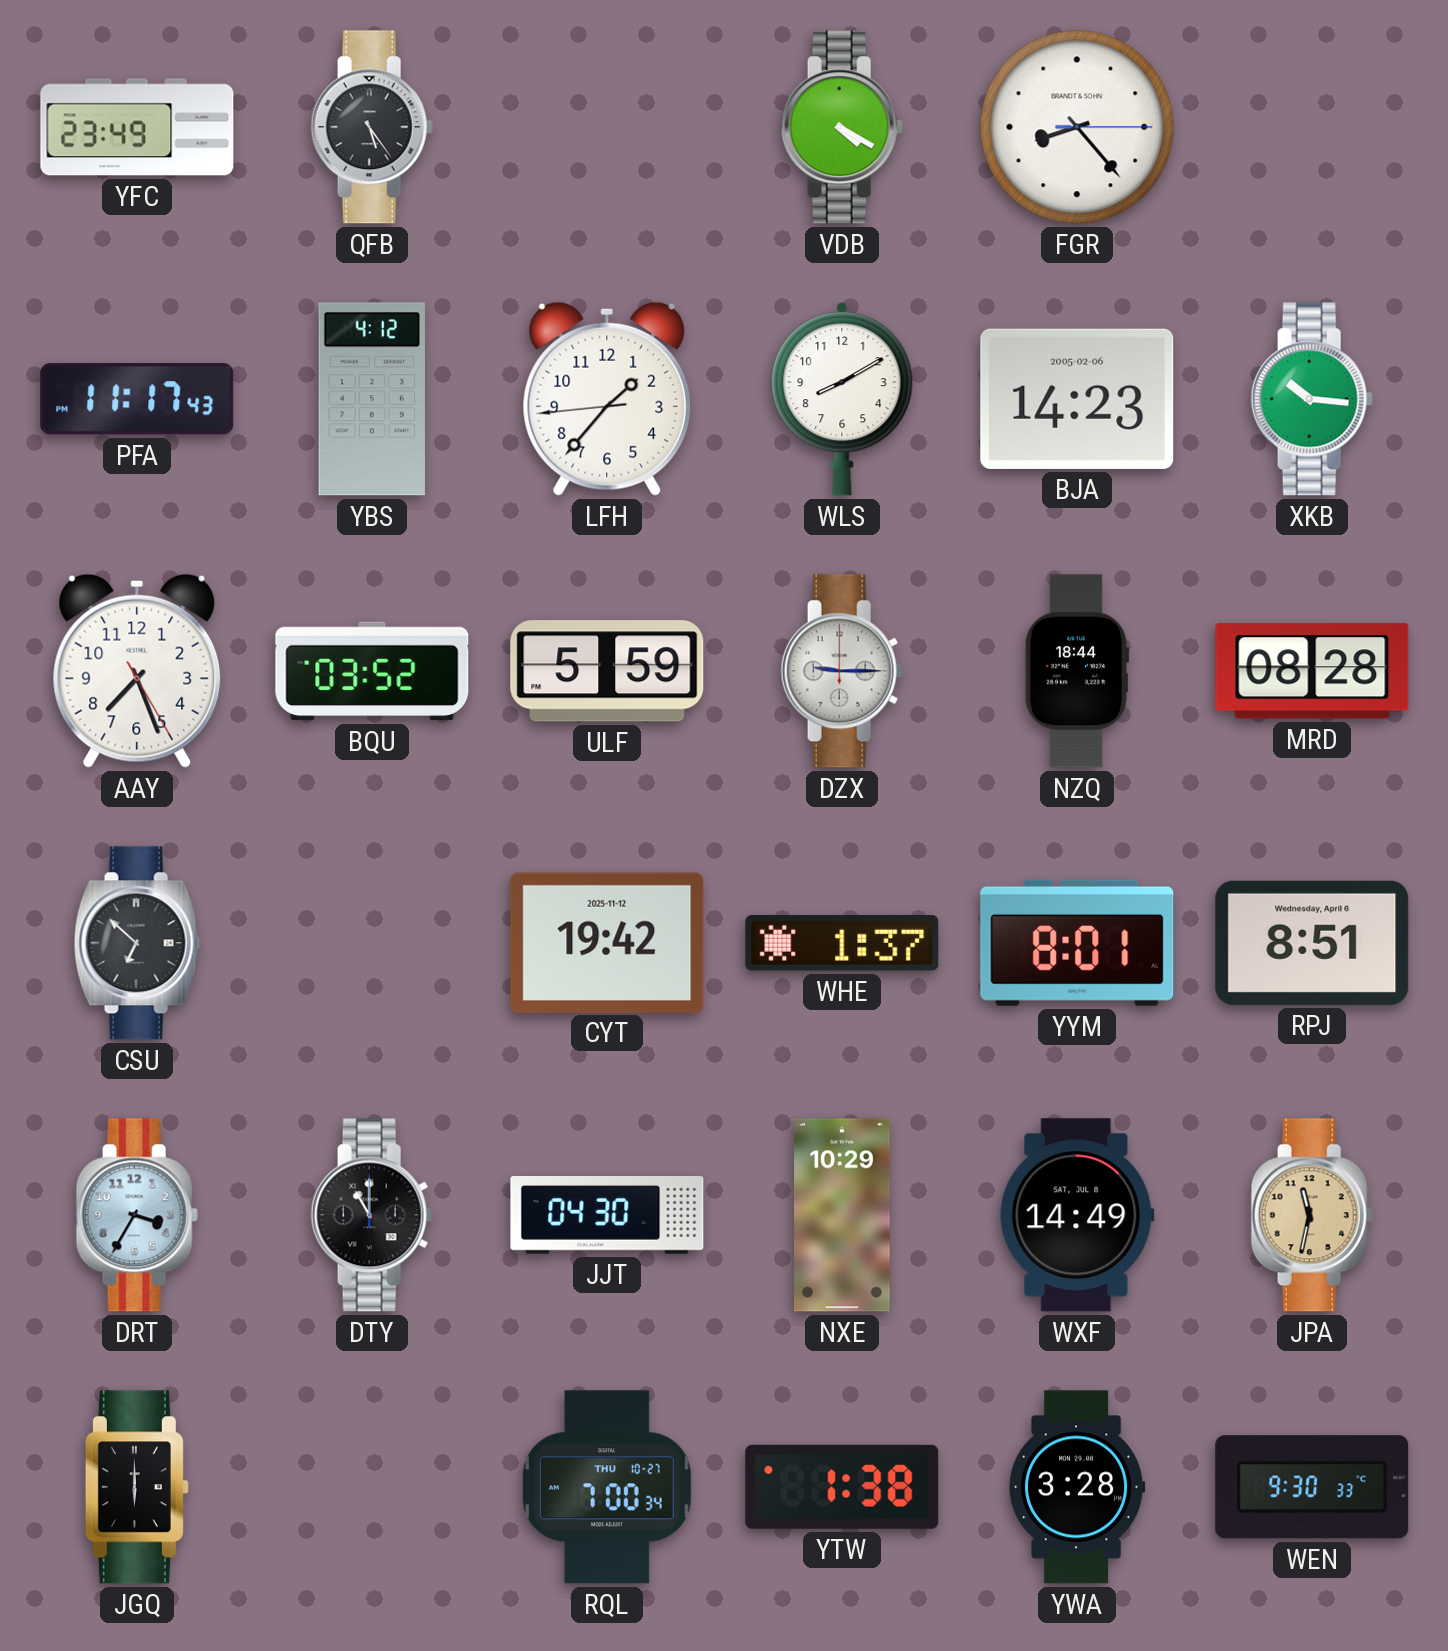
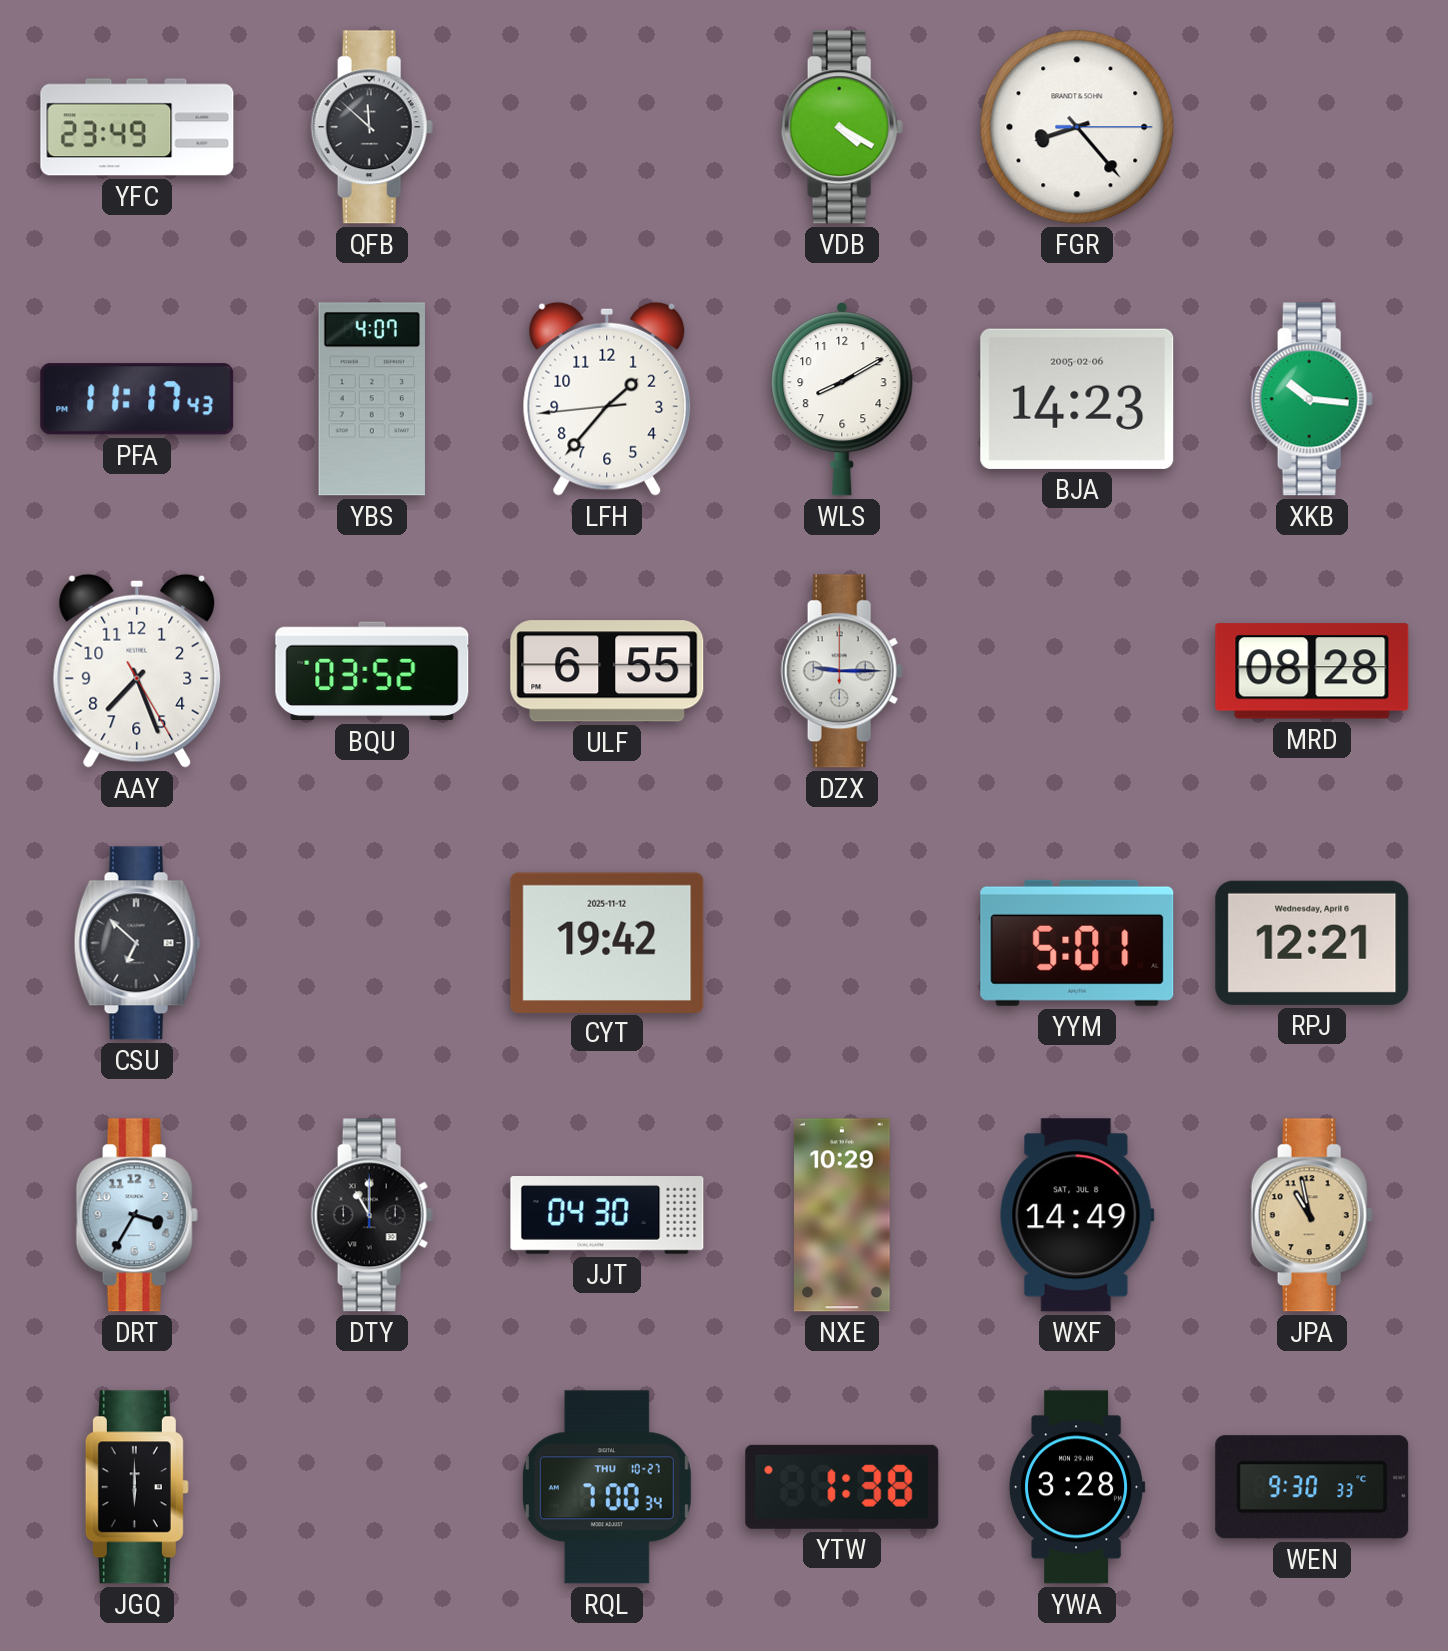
QFB: 5:24 -> 11:52
YBS: 4:12 -> 4:07
ULF: 5:59 -> 6:55
NZQ: 18:44 -> none
WHE: 1:37 -> none
YYM: 8:01 -> 5:01
RPJ: 8:51 -> 12:21
JPA: 11:32 -> 10:58
